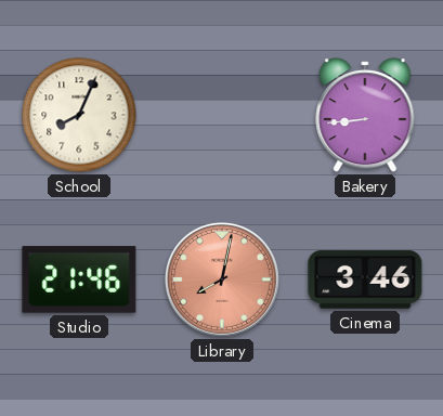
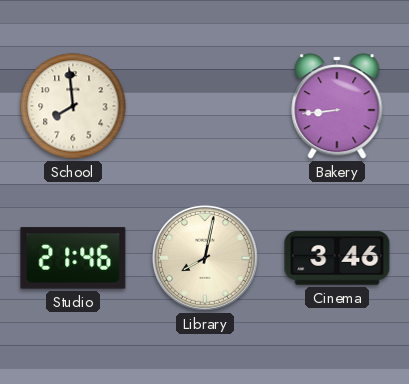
School: 8:04 -> 7:59
Library dial: salmon -> cream
